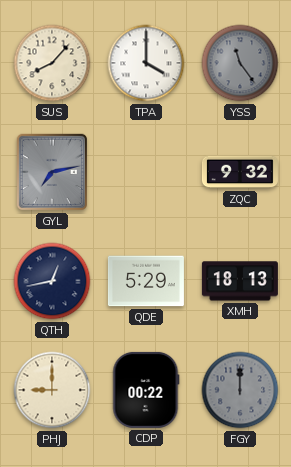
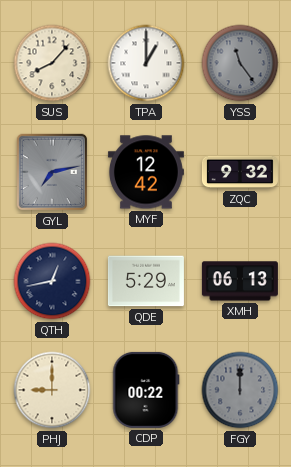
TPA: 4:00 -> 1:00
MYF: none -> 12:42
XMH: 18:13 -> 06:13
